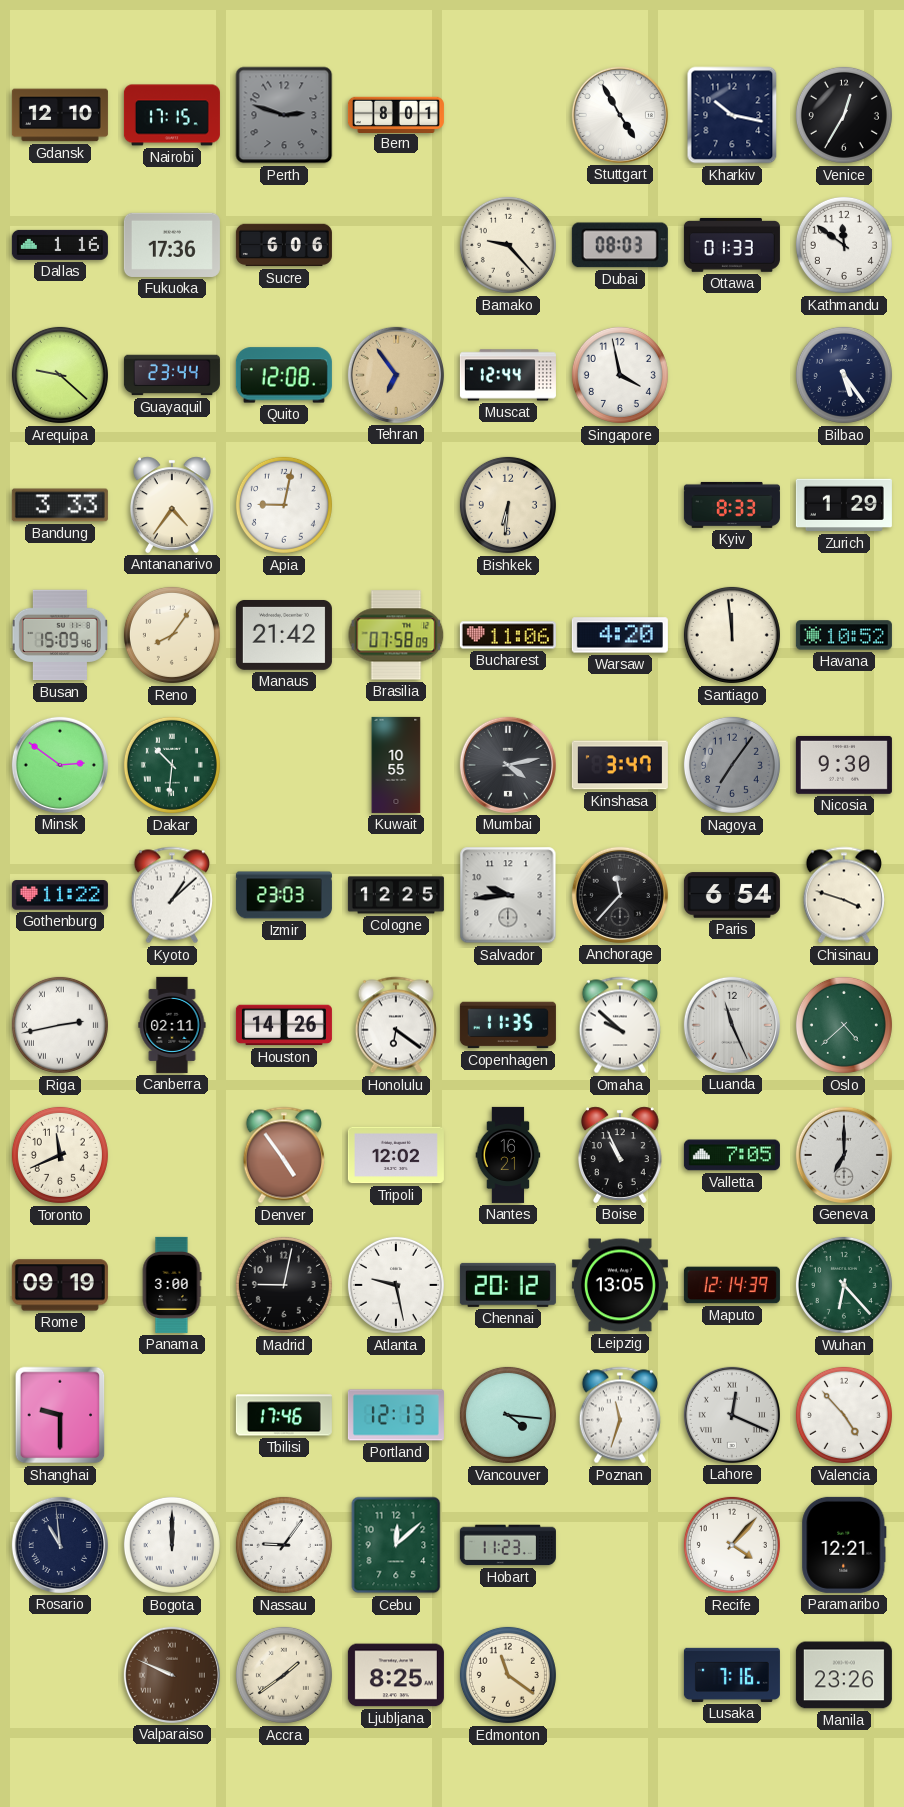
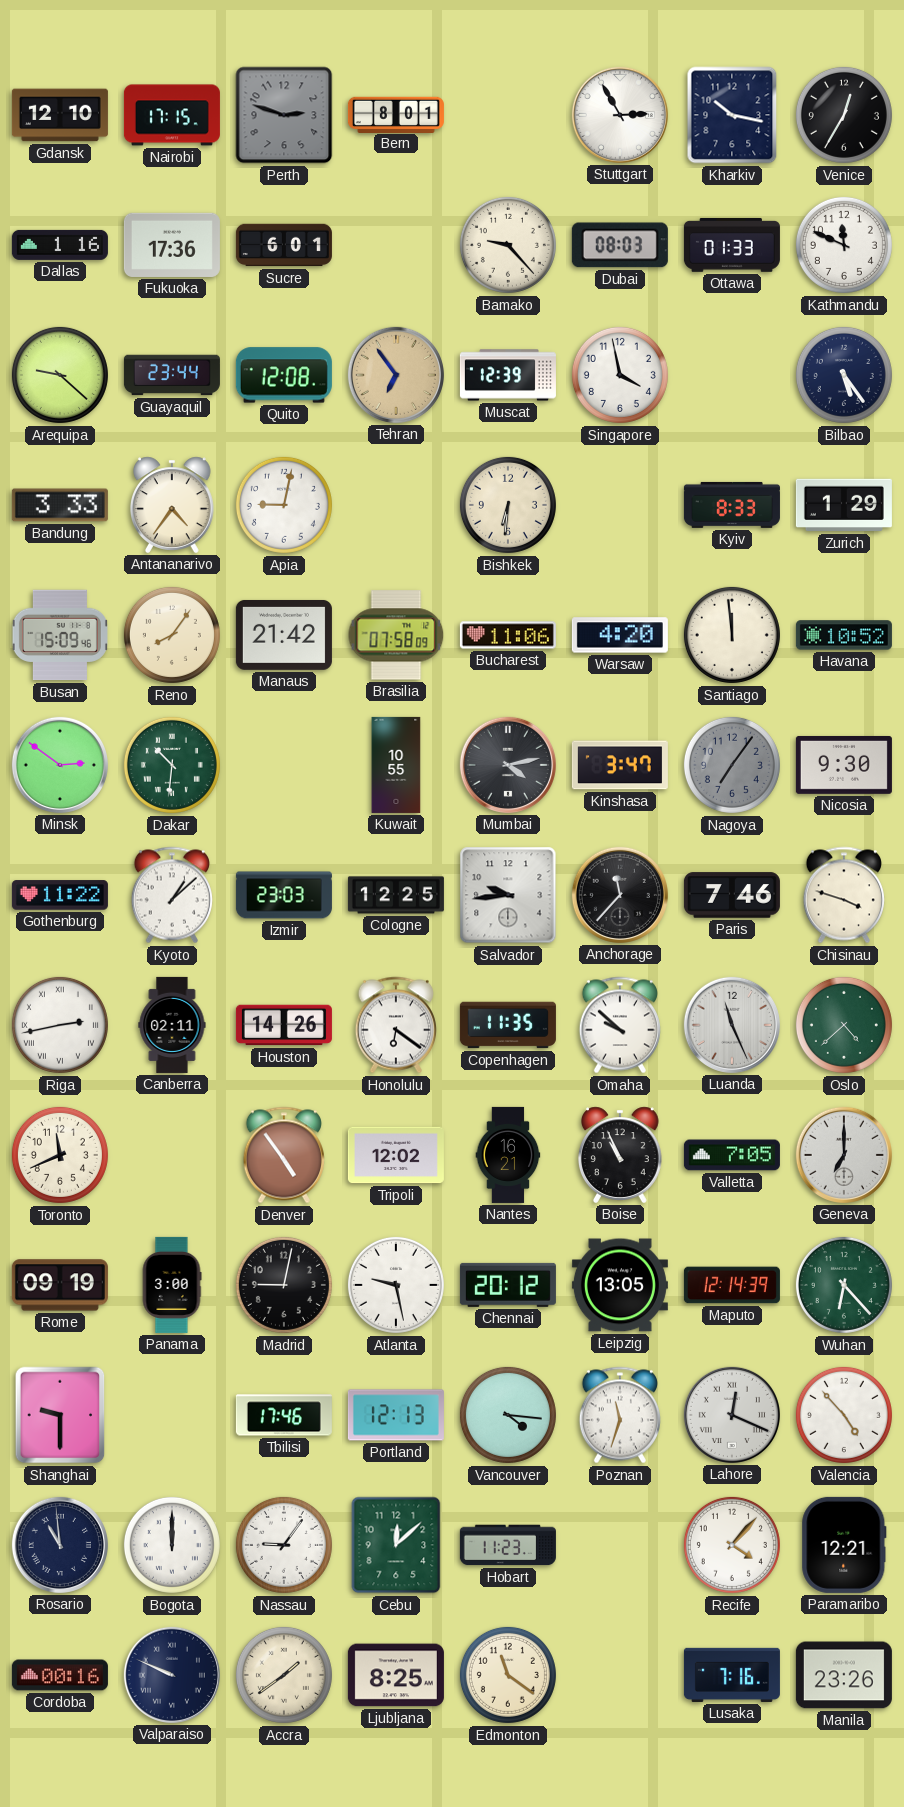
Stuttgart: 4:55 -> 2:55
Sucre: 6:06 -> 6:01
Kathmandu: 11:51 -> 11:49
Muscat: 12:44 -> 12:39
Paris: 6:54 -> 7:46
Cordoba: none -> 00:16
Valparaiso dial: brown -> navy
